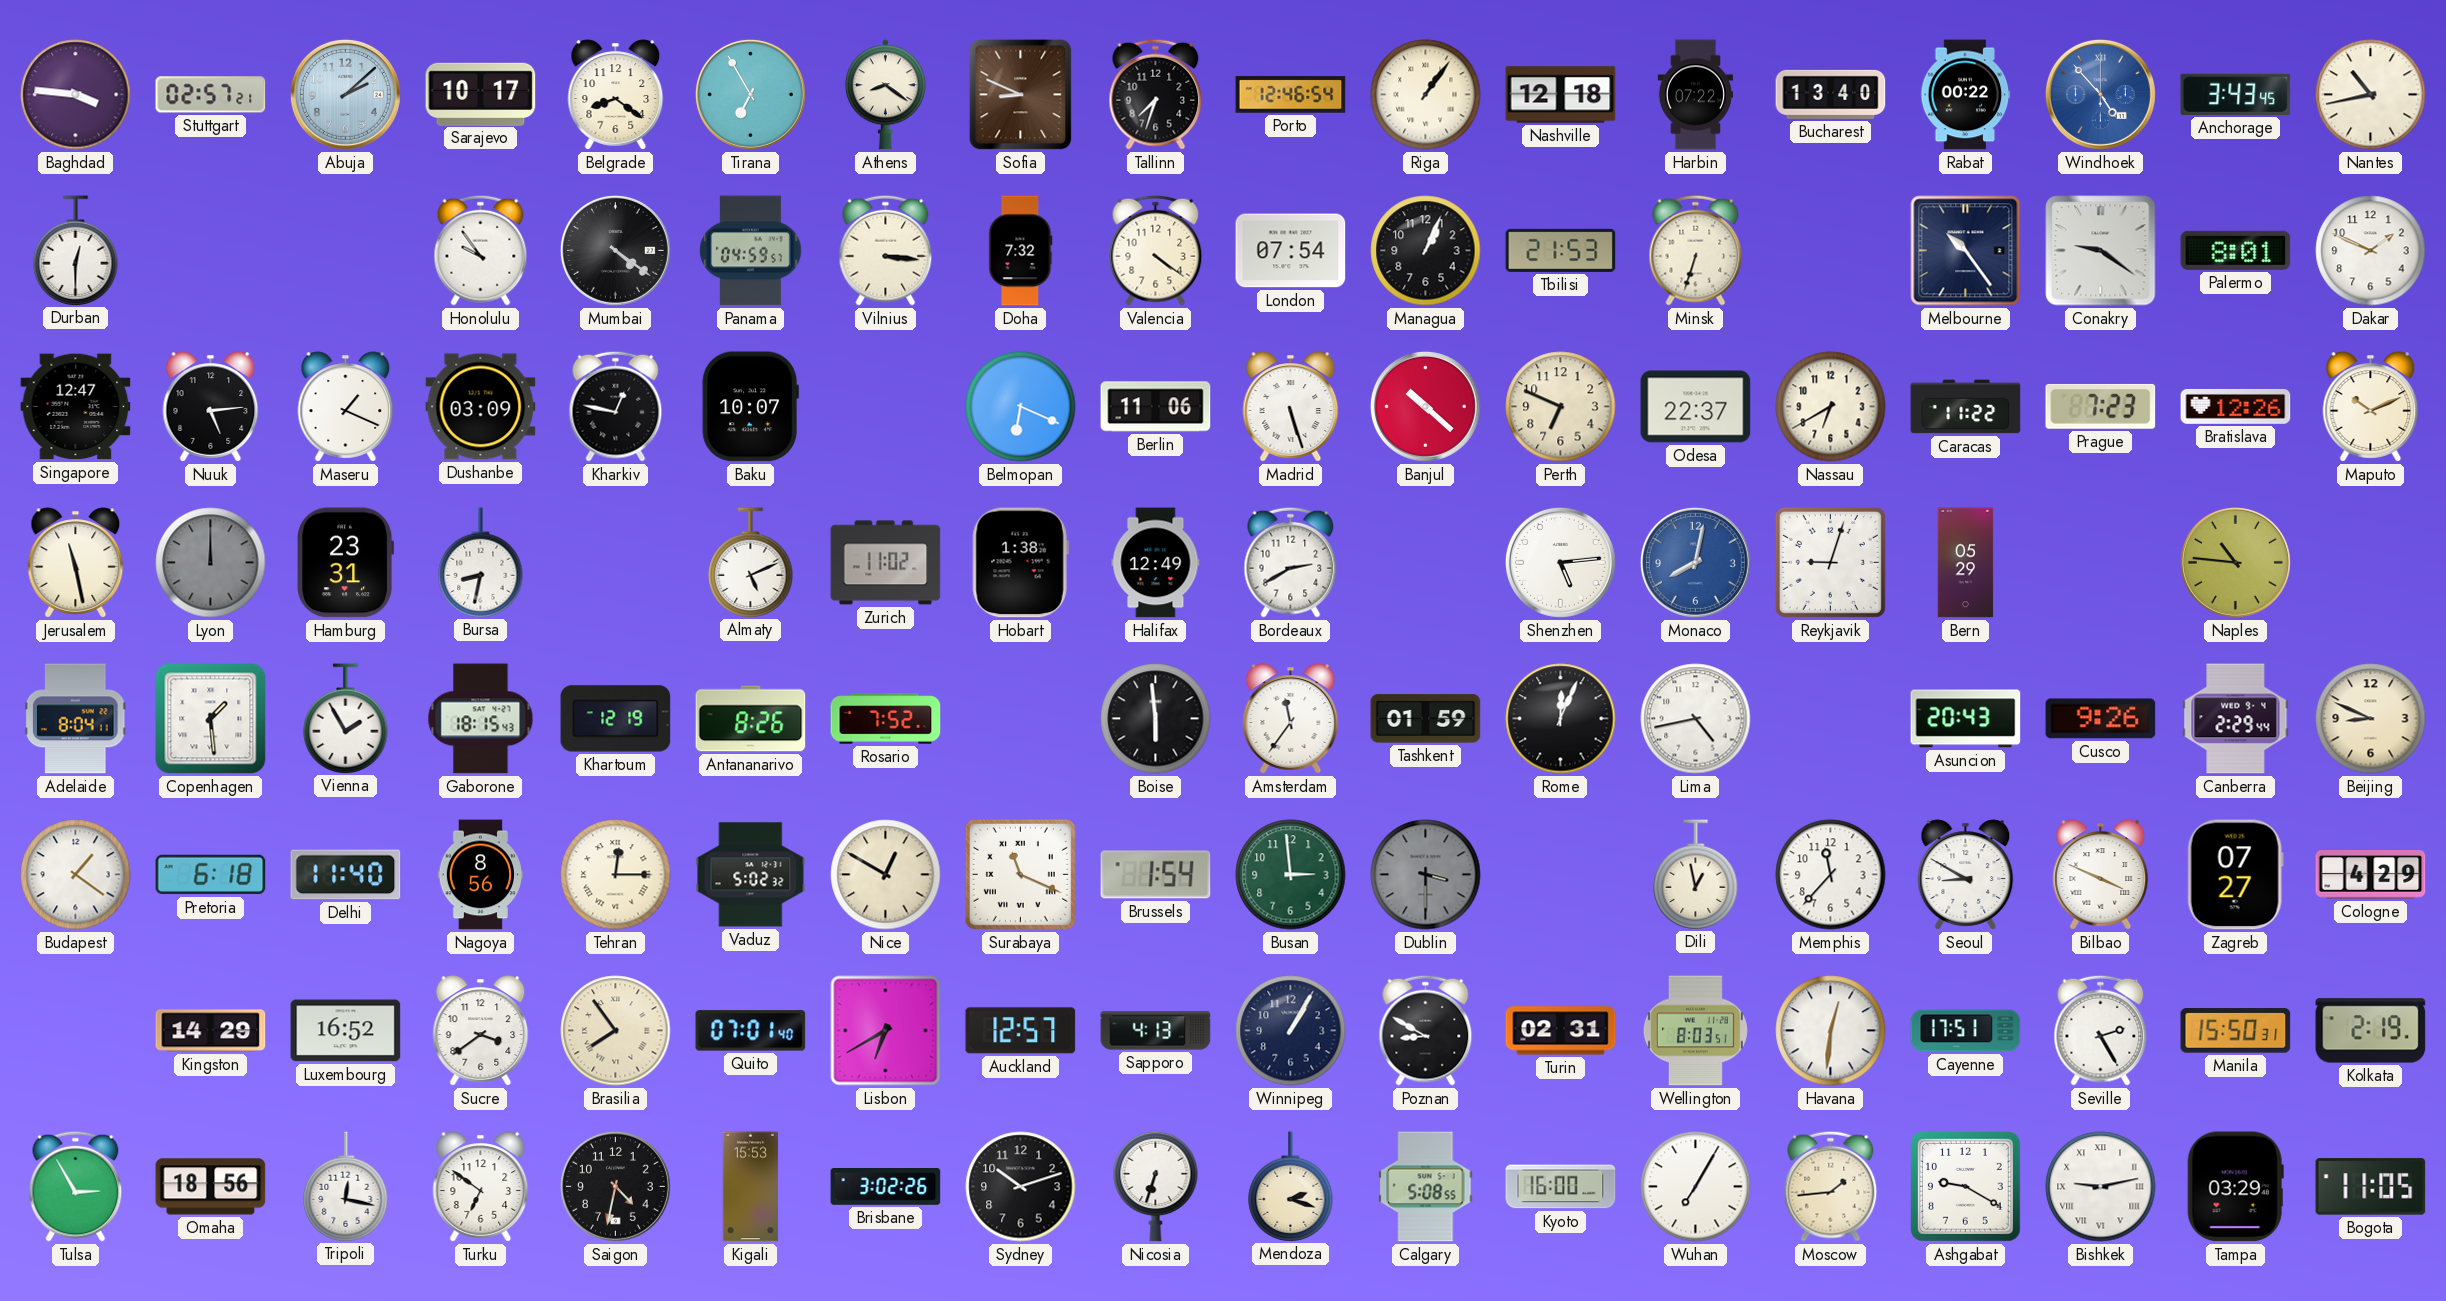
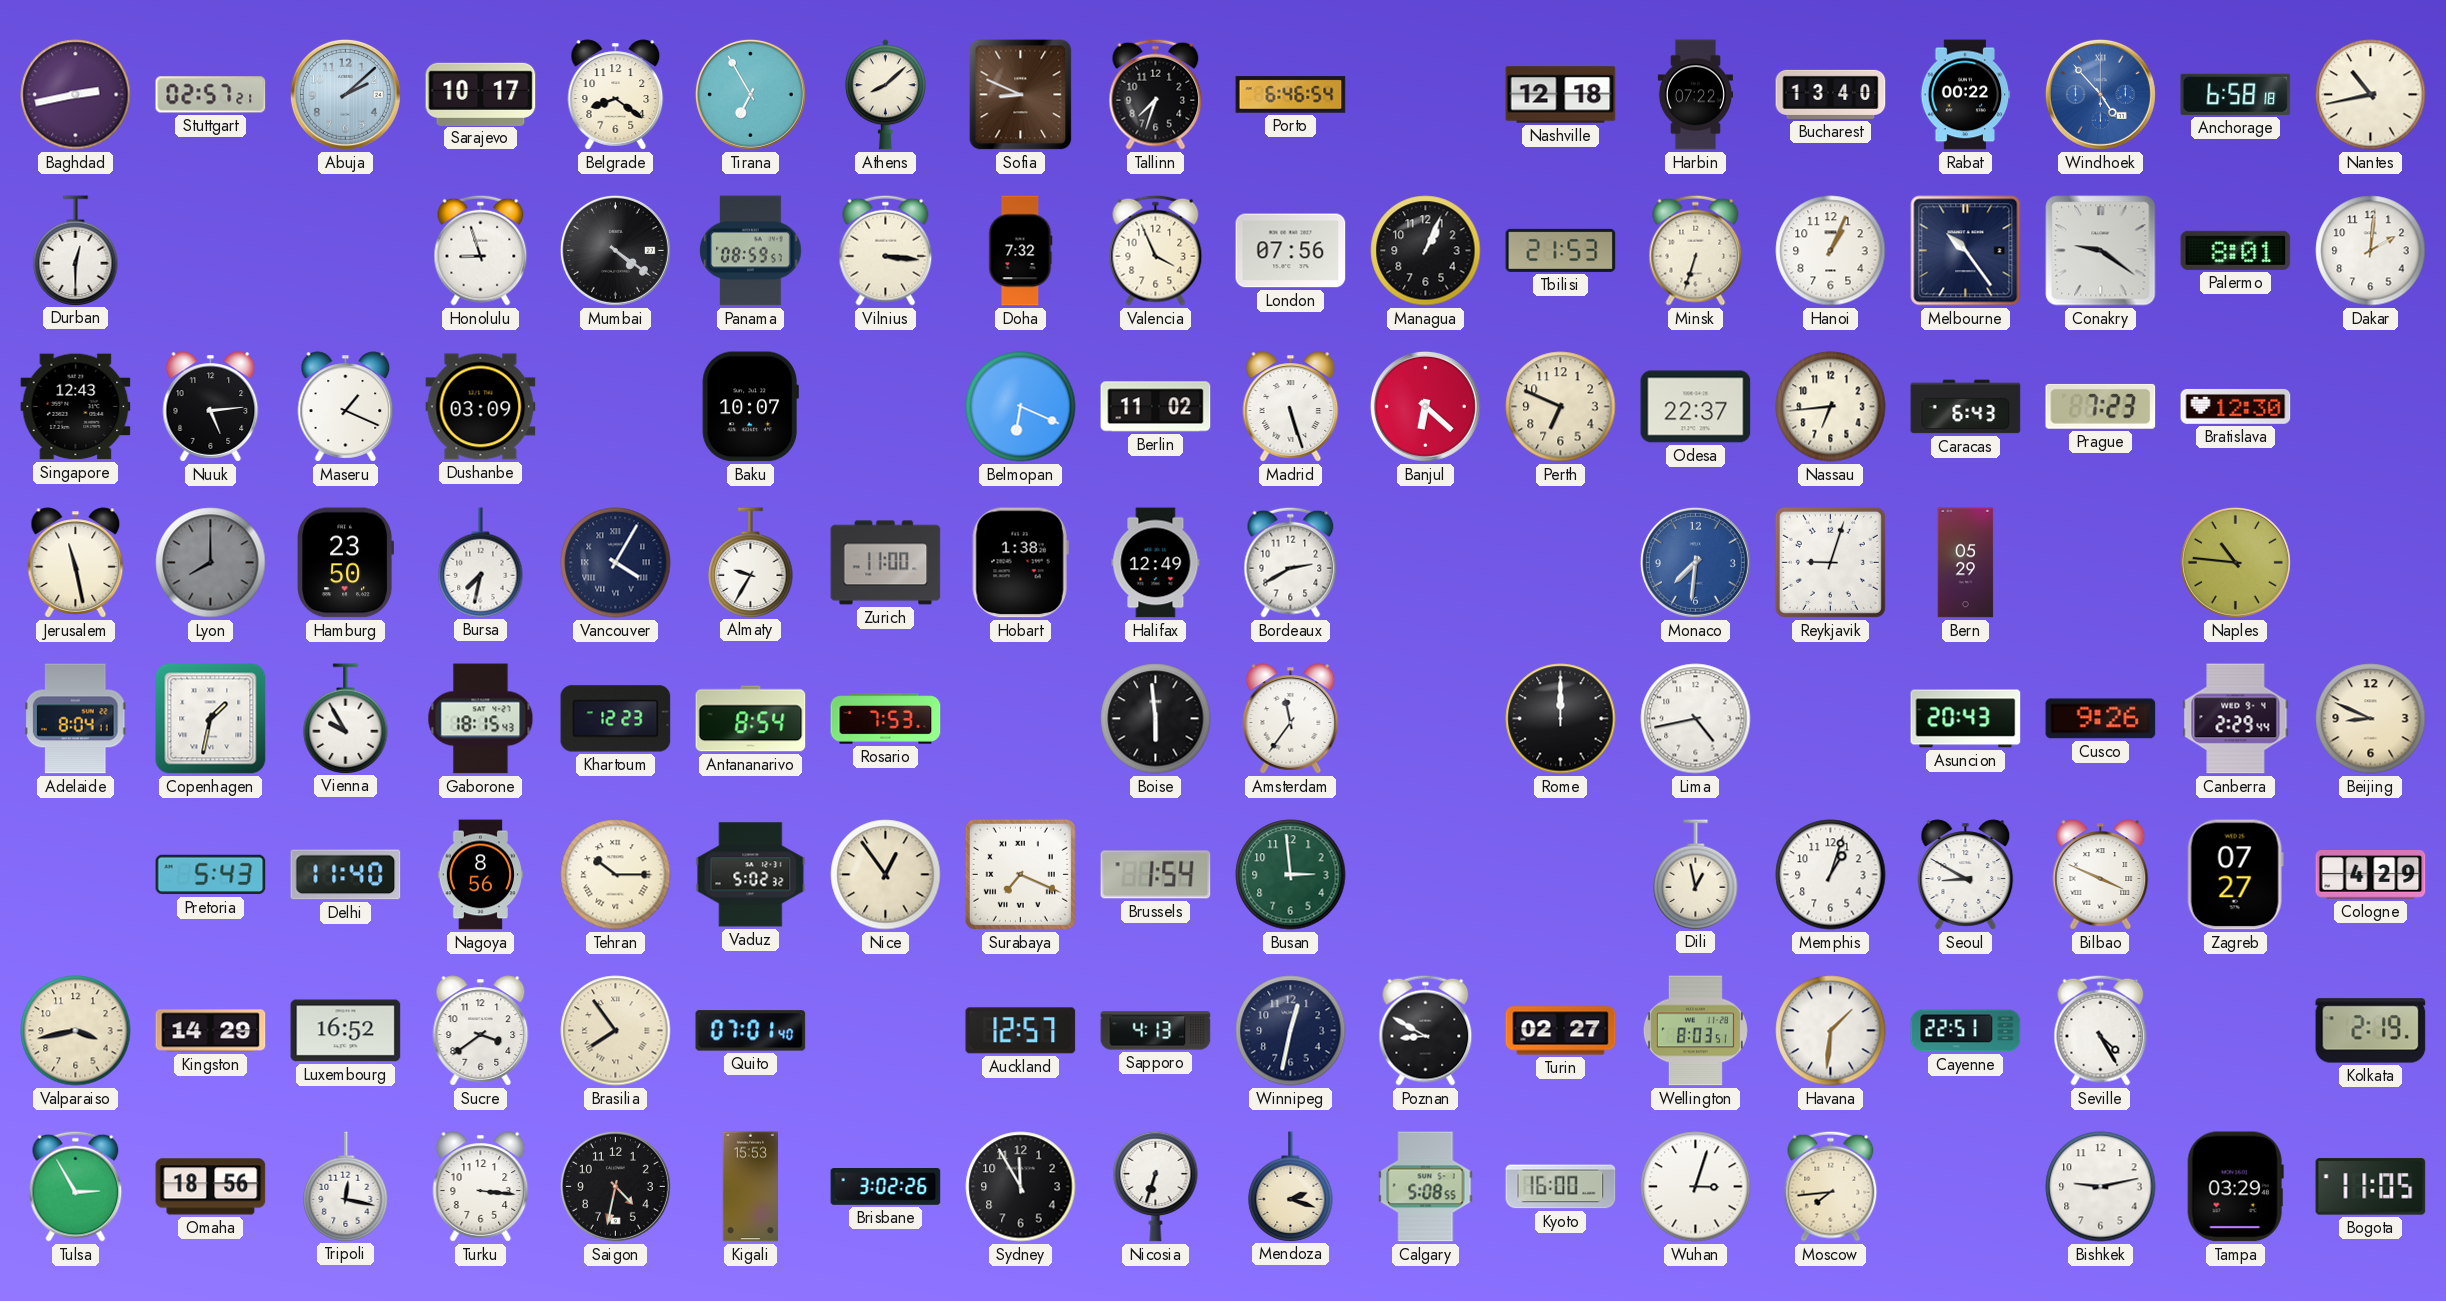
Baghdad: 3:46 -> 2:43
Athens: 8:21 -> 8:08
Porto: 12:46 -> 6:46
Riga: 1:06 -> none
Anchorage: 3:43 -> 6:58
Honolulu: 9:54 -> 8:57
Panama: 04:59 -> 08:59
Valencia: 4:21 -> 3:56
London: 07:54 -> 07:56
Hanoi: none -> 1:04
Dakar: 1:49 -> 2:01
Singapore: 12:47 -> 12:43
Kharkiv: 12:47 -> none
Berlin: 11:06 -> 11:02
Banjul: 10:22 -> 6:22
Nassau: 6:40 -> 6:44
Caracas: 11:22 -> 6:43
Bratislava: 12:26 -> 12:30
Maputo: 10:11 -> none
Lyon: 12:00 -> 8:00
Hamburg: 23:31 -> 23:50
Bursa: 8:32 -> 7:32
Vancouver: none -> 4:05
Almaty: 5:11 -> 9:35
Zurich: 11:02 -> 11:00
Shenzhen: 5:14 -> none
Monaco: 8:02 -> 7:31
Copenhagen: 1:29 -> 1:32
Vienna: 1:55 -> 9:55
Khartoum: 12:19 -> 12:23
Antananarivo: 8:26 -> 8:54
Rosario: 7:52 -> 7:53
Tashkent: 01:59 -> none
Rome: 12:04 -> 12:00
Budapest: 1:21 -> none
Pretoria: 6:18 -> 5:43
Tehran: 12:15 -> 10:15
Nice: 12:50 -> 12:54
Surabaya: 11:19 -> 7:19
Dublin: 3:30 -> none
Memphis: 11:37 -> 1:03
Valparaiso: none -> 3:43
Lisbon: 6:40 -> none
Winnipeg: 1:05 -> 12:32
Turin: 02:31 -> 02:27
Havana: 12:31 -> 1:31
Cayenne: 17:51 -> 22:51
Seville: 2:25 -> 4:25
Manila: 15:50 -> none
Turku: 6:51 -> 3:16
Sydney: 10:12 -> 11:55
Wuhan: 7:05 -> 3:03
Moscow: 1:44 -> 7:44
Ashgabat: 9:20 -> none
Bishkek numerals: Roman -> Arabic
